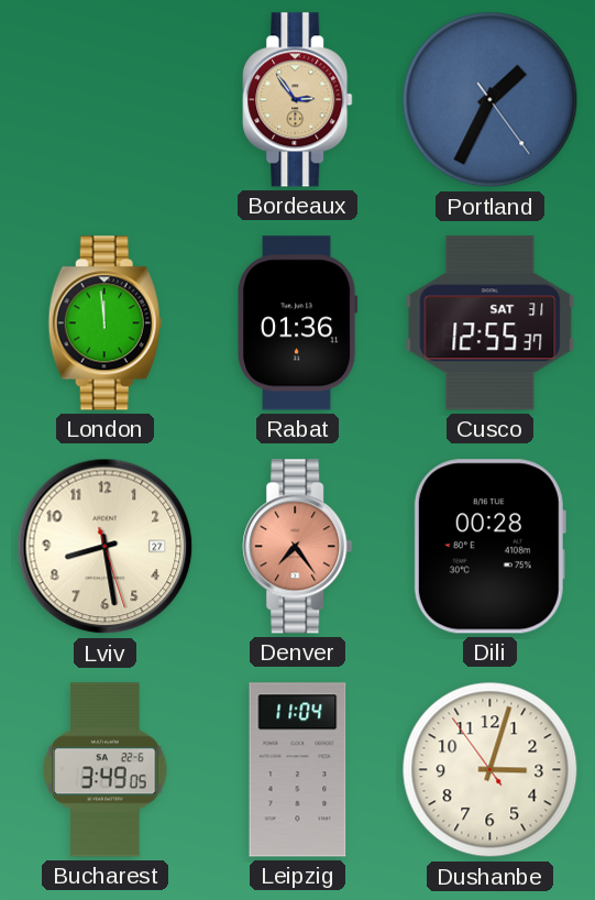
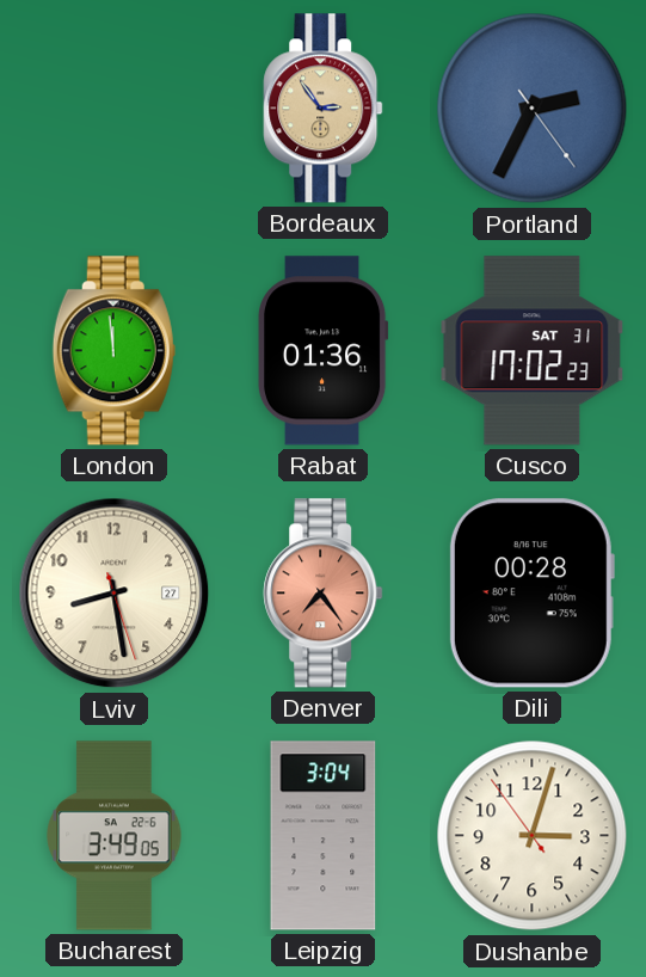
Portland: 1:34 -> 2:34
Cusco: 12:55 -> 17:02
Leipzig: 11:04 -> 3:04
